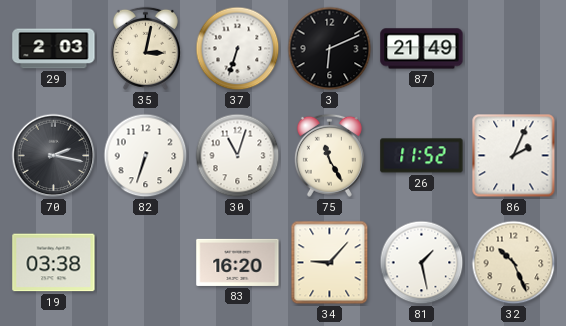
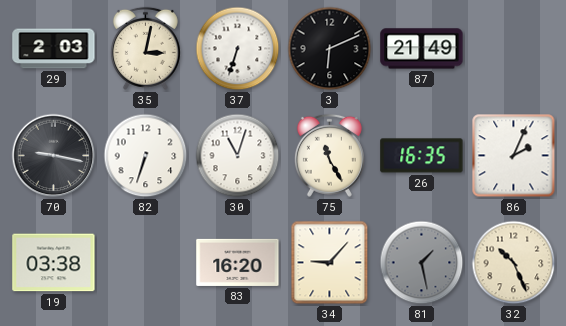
70: 2:17 -> 9:17
26: 11:52 -> 16:35
81 dial: white -> grey
